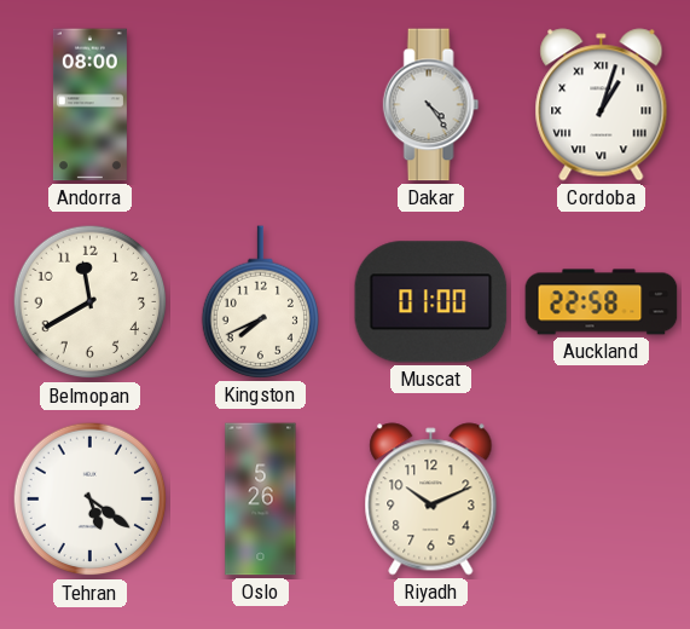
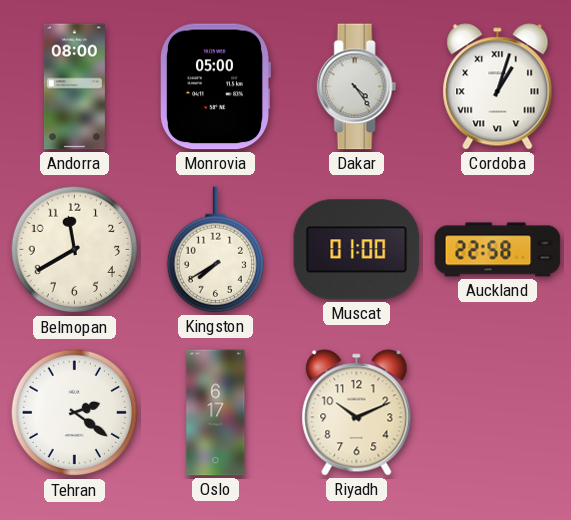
Monrovia: none -> 05:00
Kingston: 7:41 -> 7:40
Tehran: 5:21 -> 2:21
Oslo: 5:26 -> 6:17
